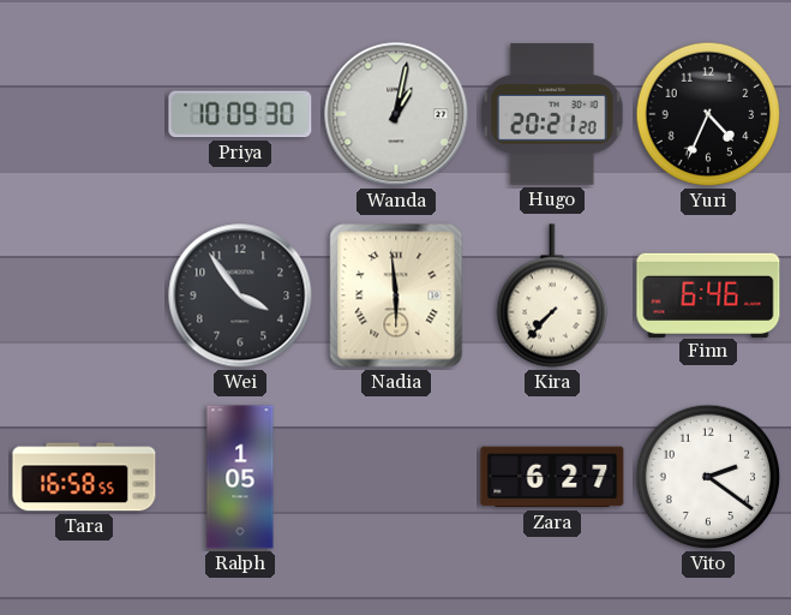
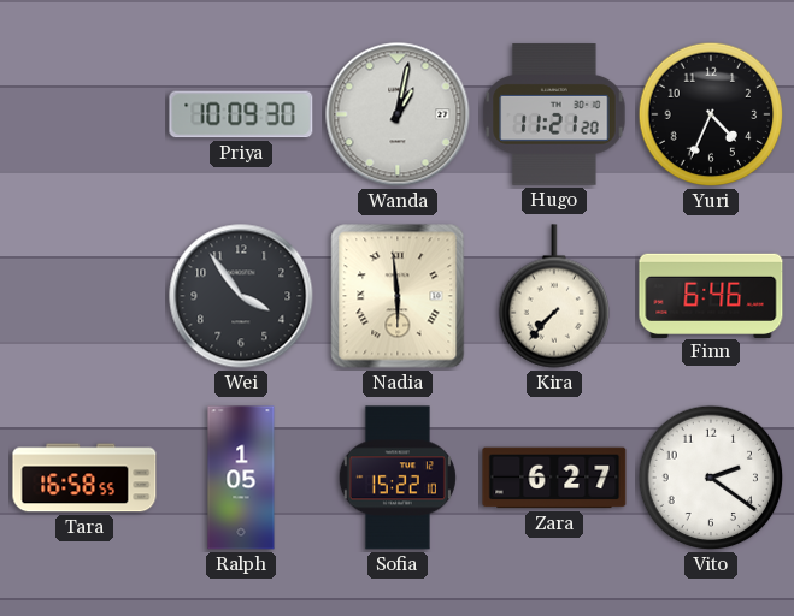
Hugo: 20:21 -> 11:21
Sofia: none -> 15:22
